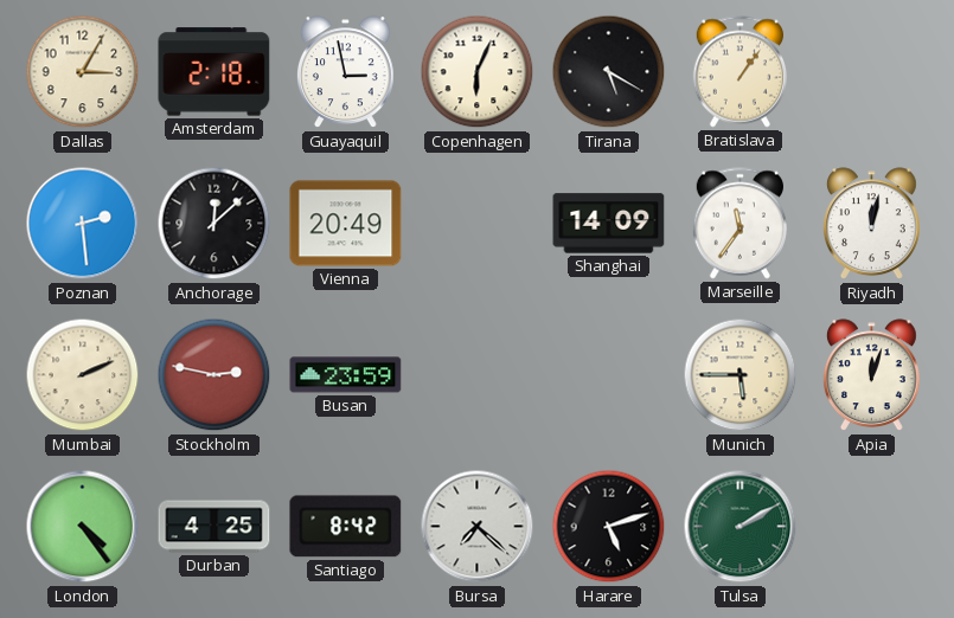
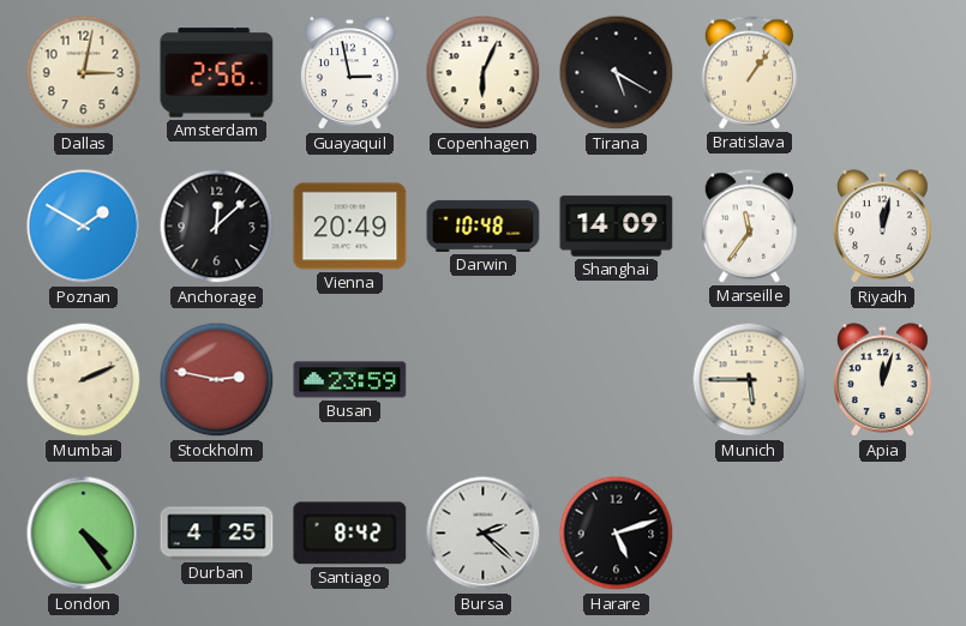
Dallas: 3:05 -> 3:02
Amsterdam: 2:18 -> 2:56
Poznan: 2:29 -> 1:50
Darwin: none -> 10:48
Bursa: 7:22 -> 2:22
Tulsa: 2:10 -> none
